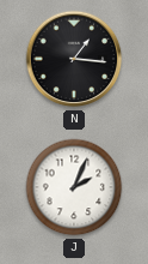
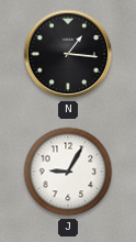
J: 2:04 -> 9:05
